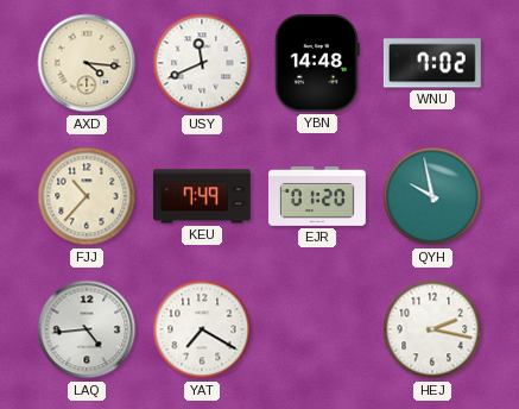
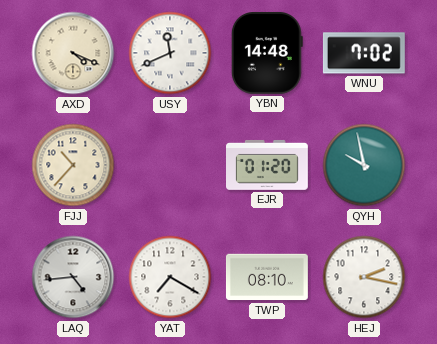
AXD: 4:16 -> 4:19
KEU: 7:49 -> none
TWP: none -> 08:10
